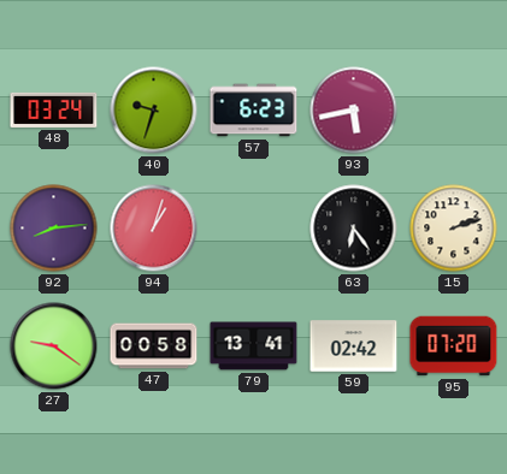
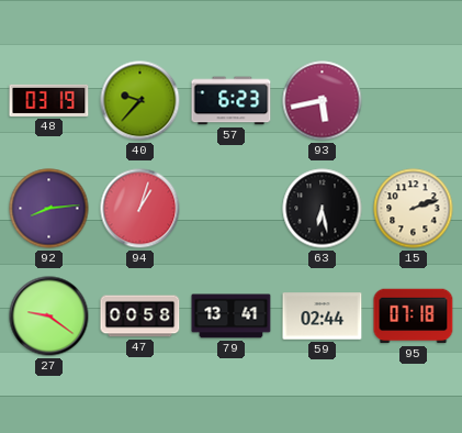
48: 03:24 -> 03:19
40: 9:33 -> 9:37
63: 6:24 -> 6:28
59: 02:42 -> 02:44
95: 07:20 -> 07:18
